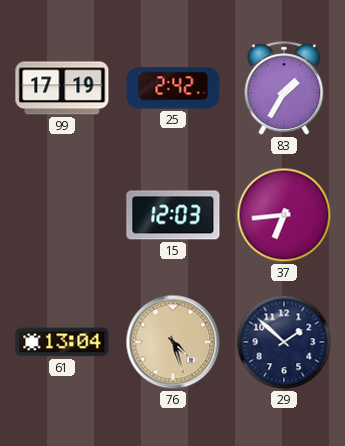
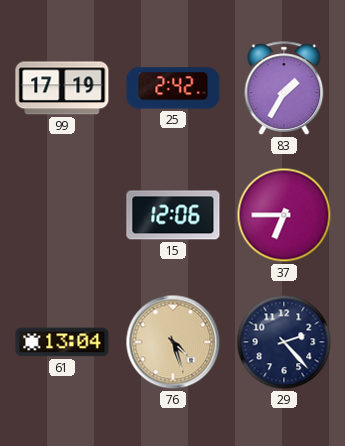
15: 12:03 -> 12:06
37: 6:44 -> 6:45
29: 1:52 -> 2:23
